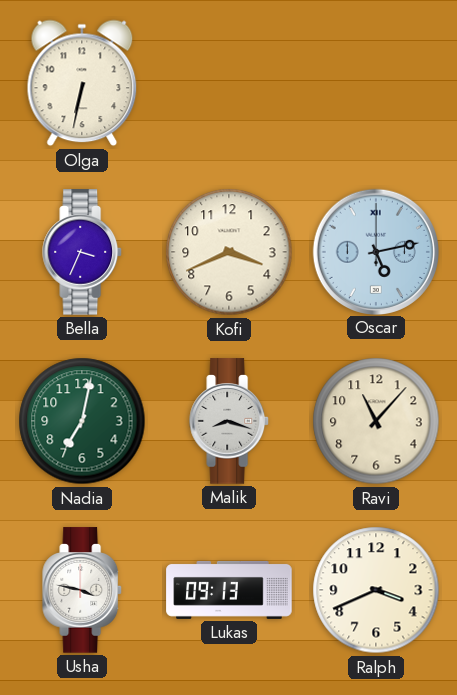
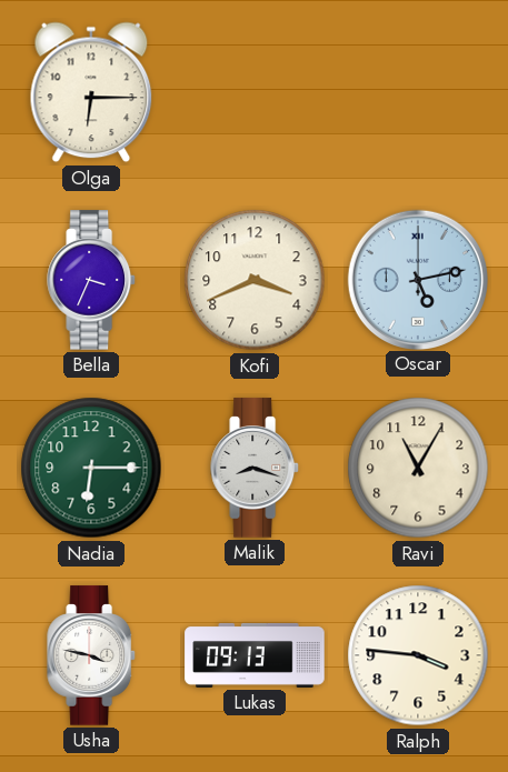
Olga: 6:32 -> 6:15
Nadia: 7:02 -> 6:15
Ravi: 11:07 -> 11:05
Ralph: 3:41 -> 3:46
